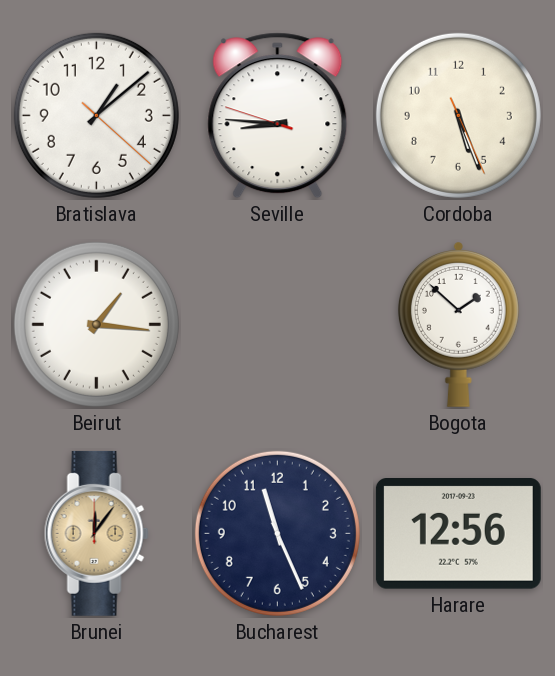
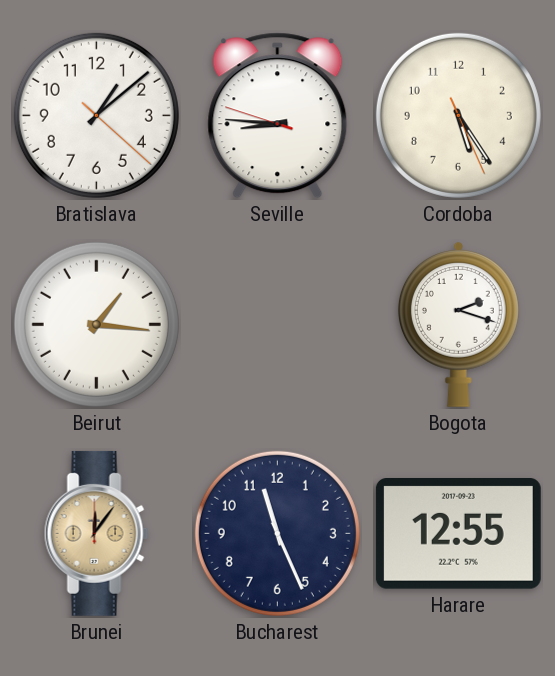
Cordoba: 5:26 -> 5:24
Bogota: 1:52 -> 2:18
Harare: 12:56 -> 12:55
